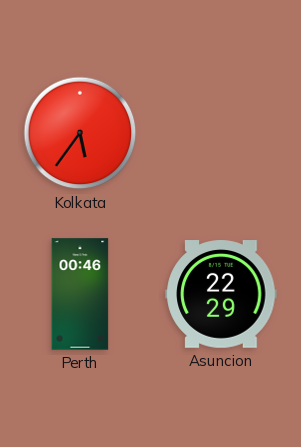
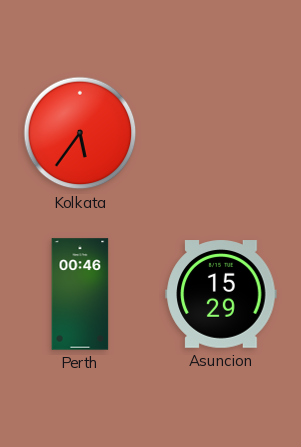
Asuncion: 22:29 -> 15:29
